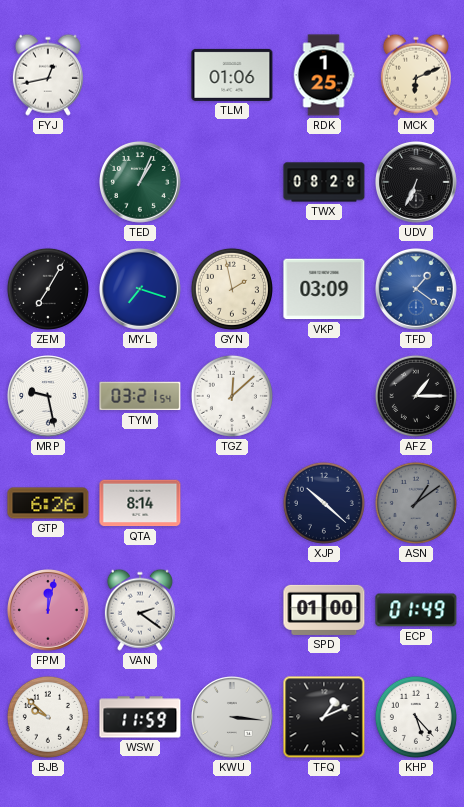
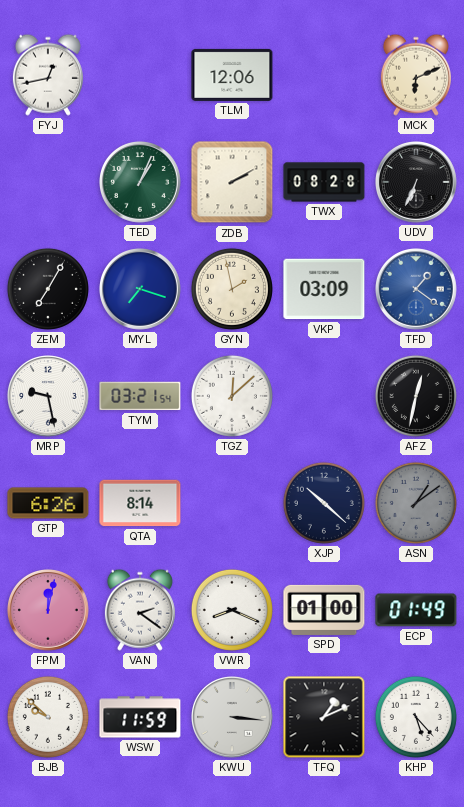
TLM: 01:06 -> 12:06
RDK: 1:25 -> none
ZDB: none -> 2:10
AFZ: 1:15 -> 12:32
VWR: none -> 8:19
